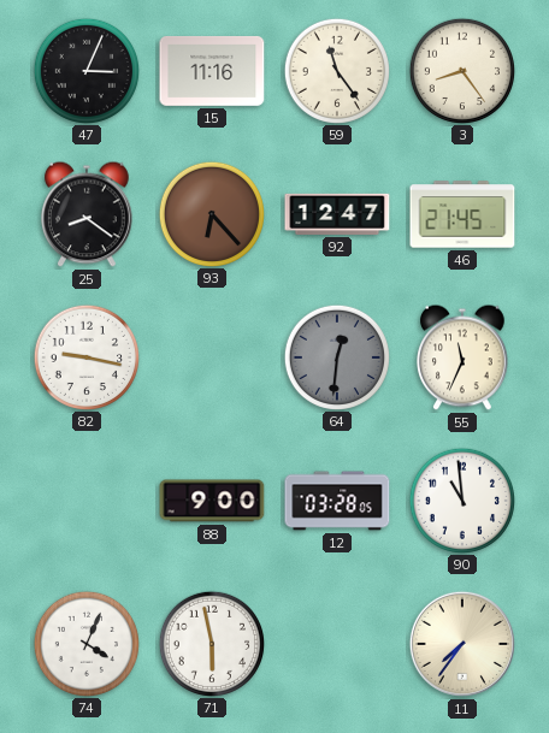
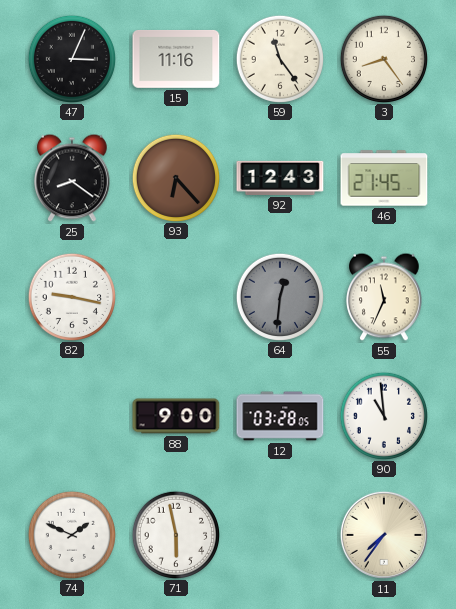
92: 12:47 -> 12:43
74: 4:04 -> 1:49
